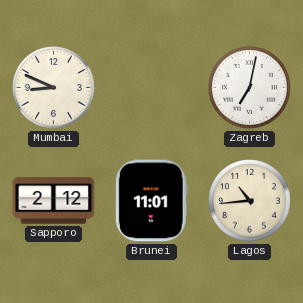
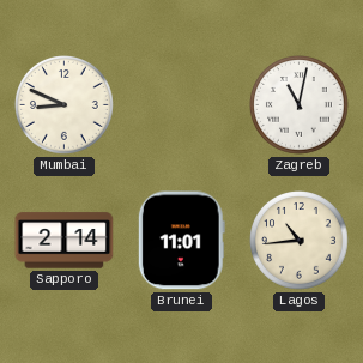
Zagreb: 7:02 -> 11:02
Sapporo: 2:12 -> 2:14
